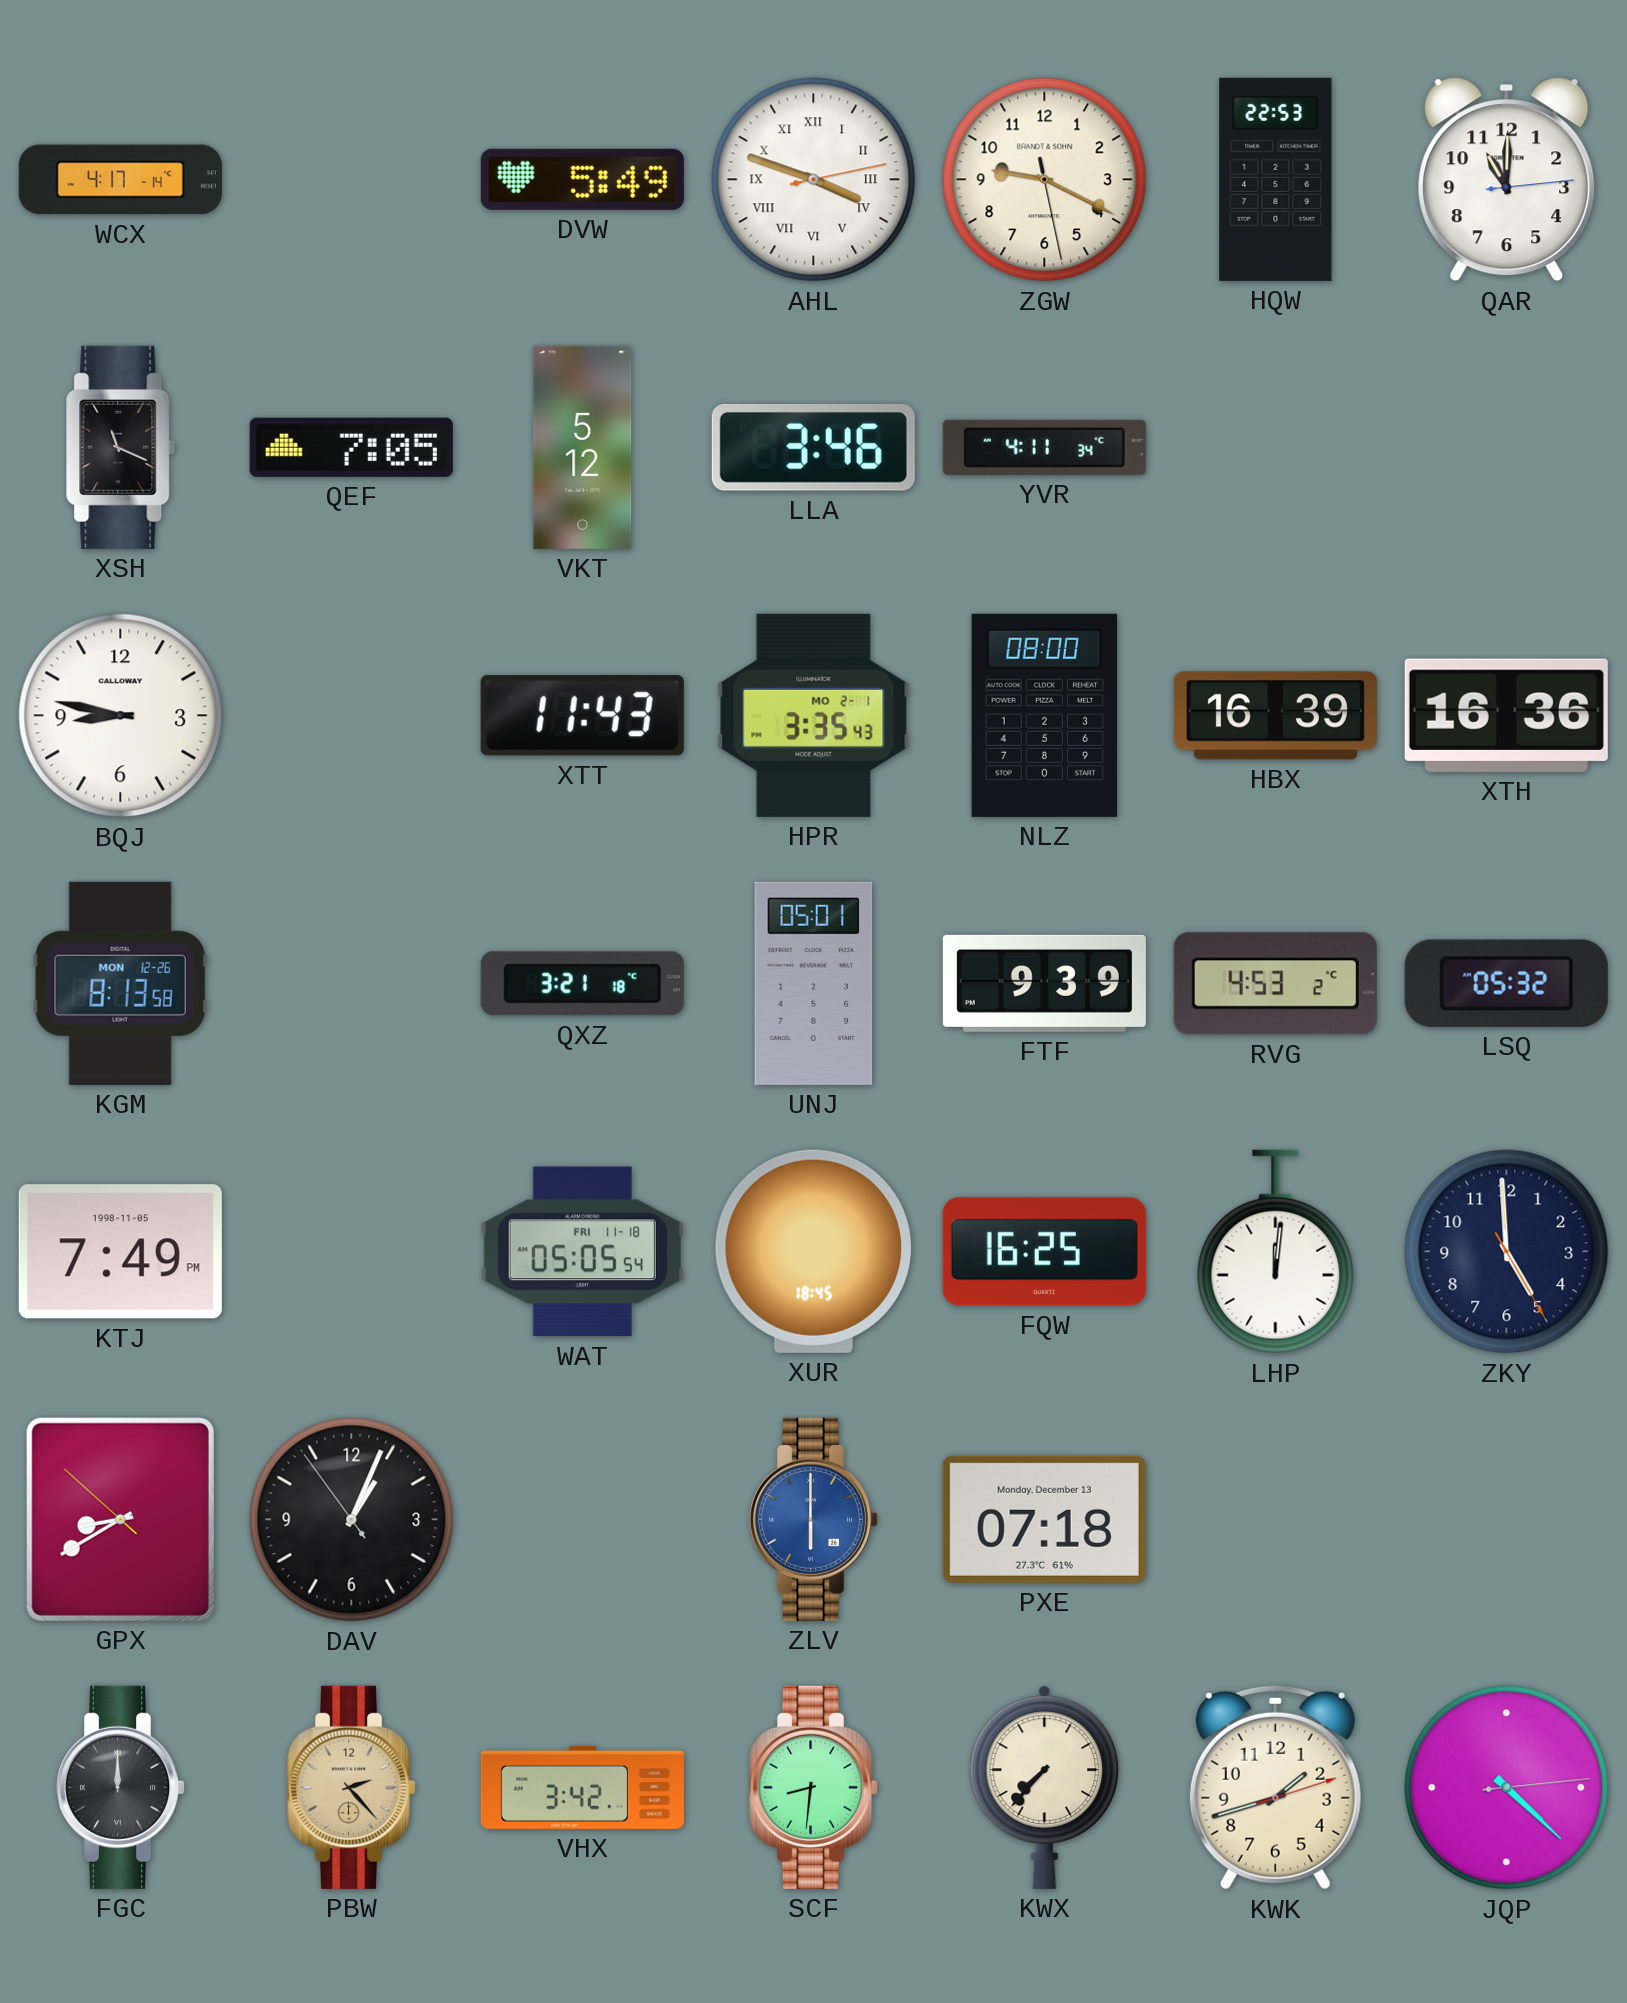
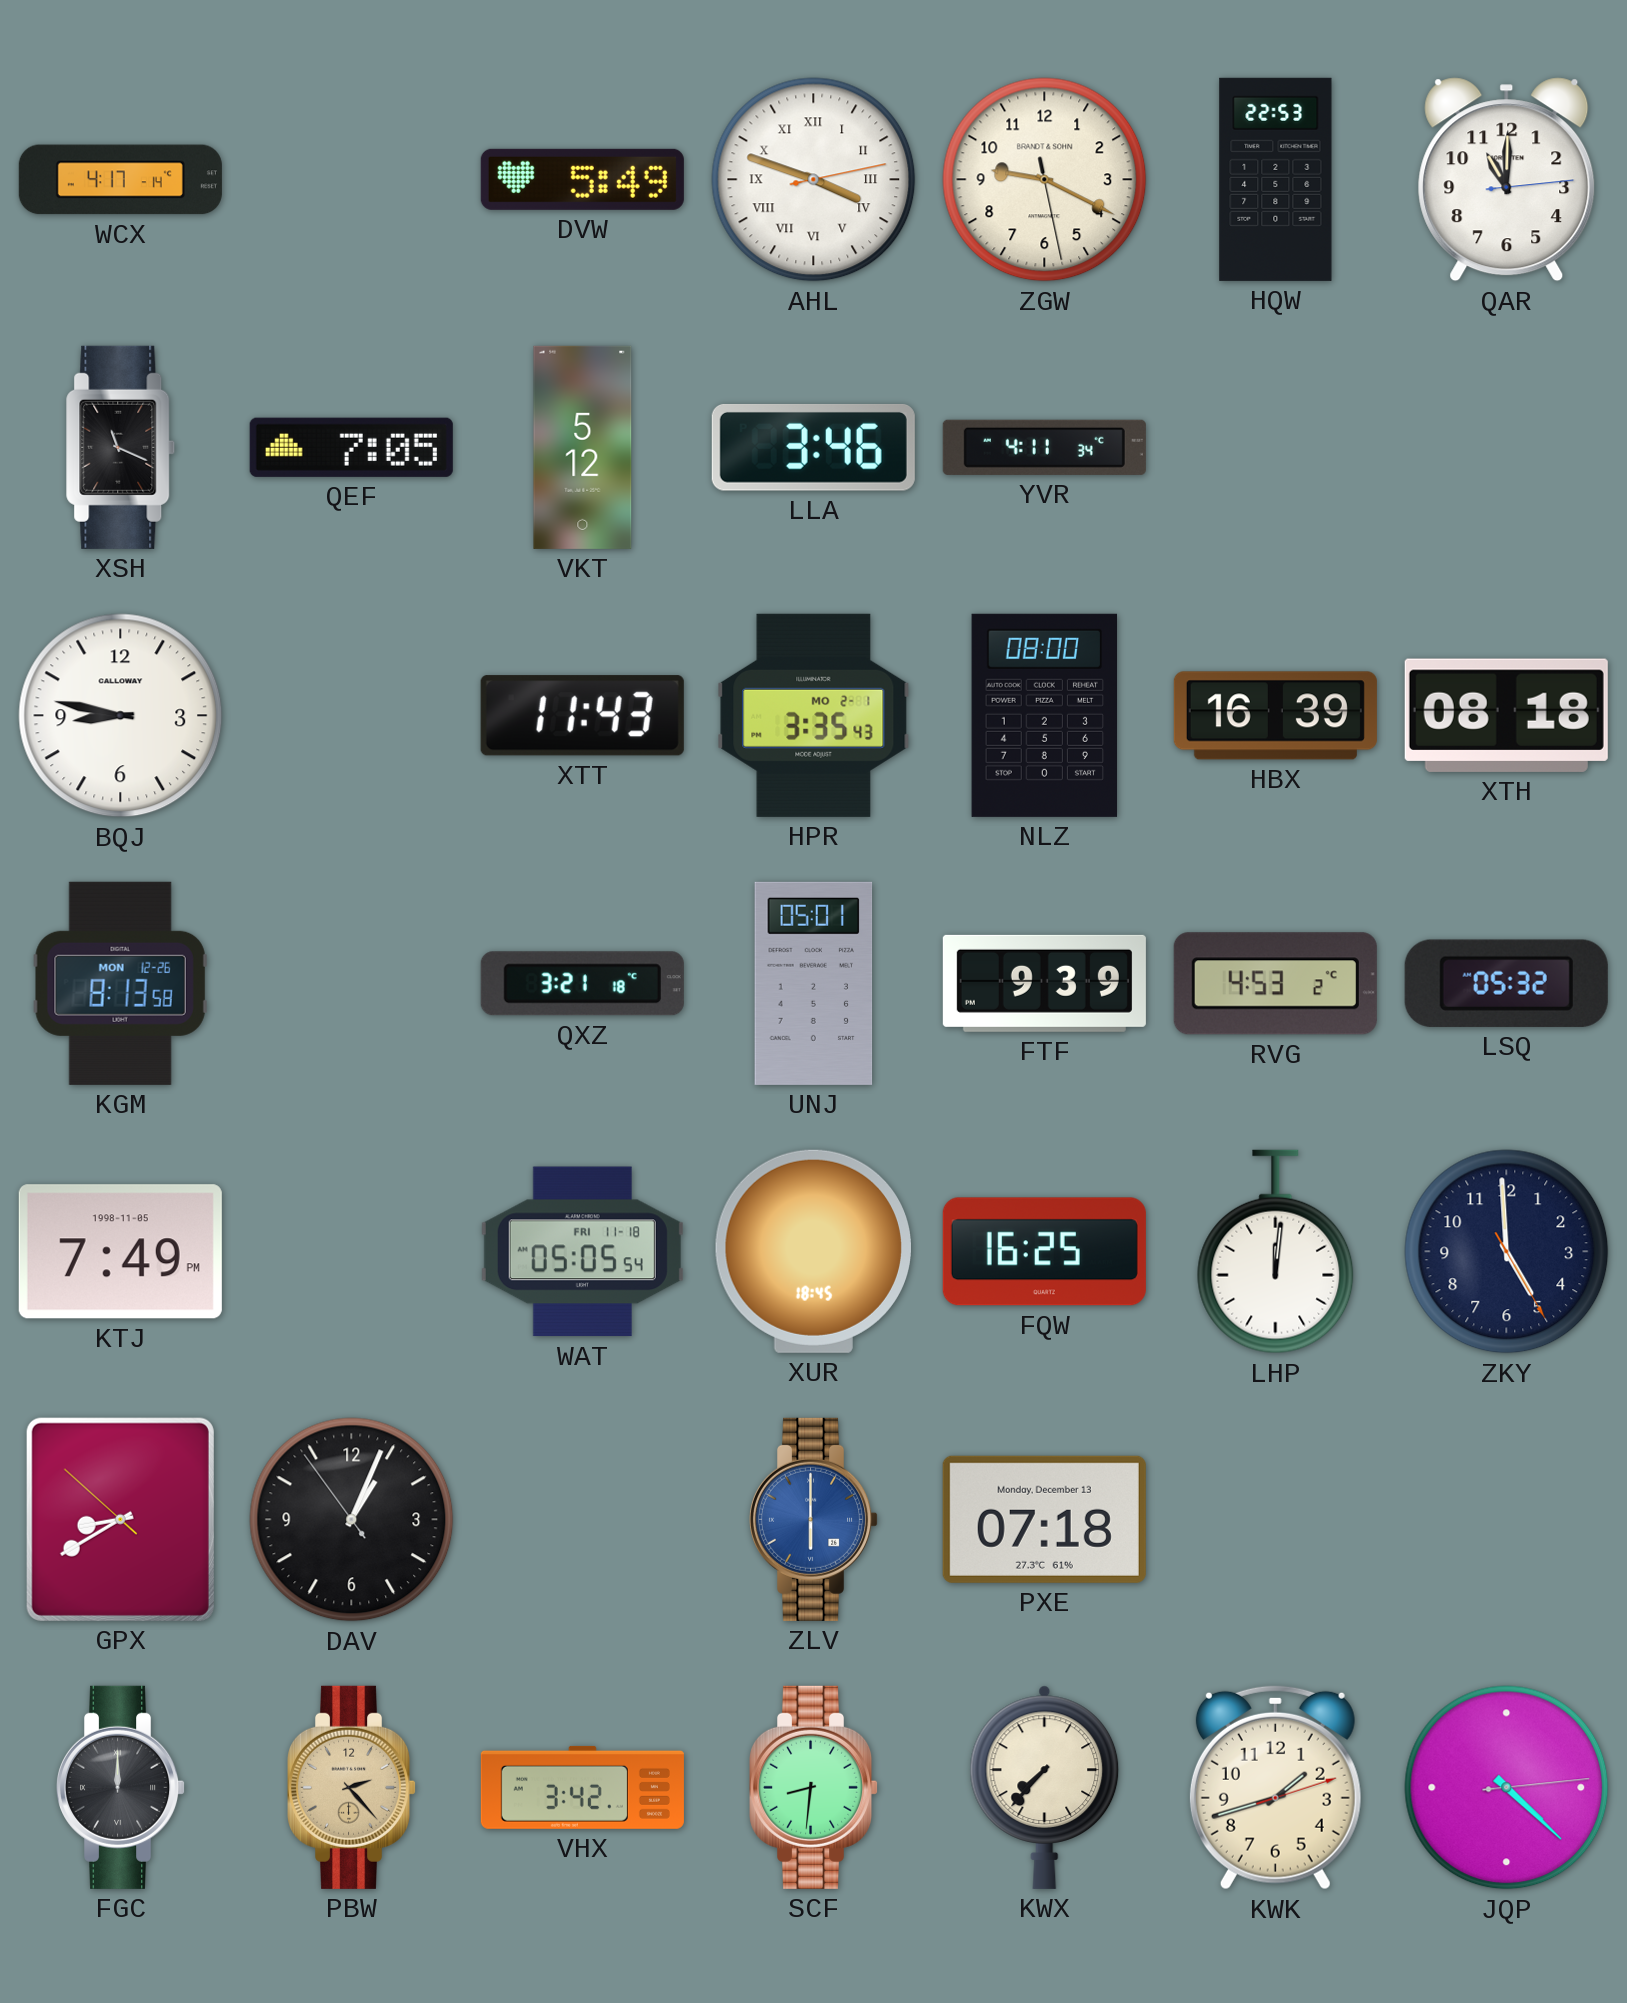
XTH: 16:36 -> 08:18
